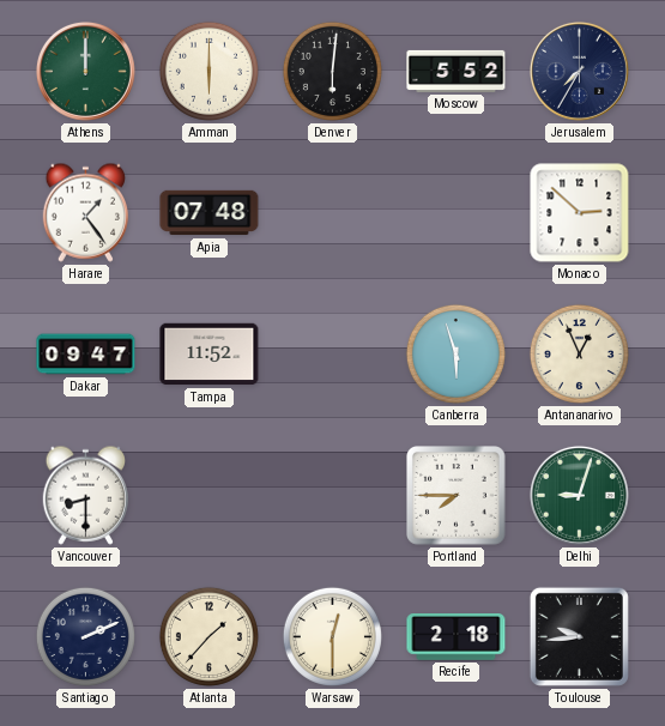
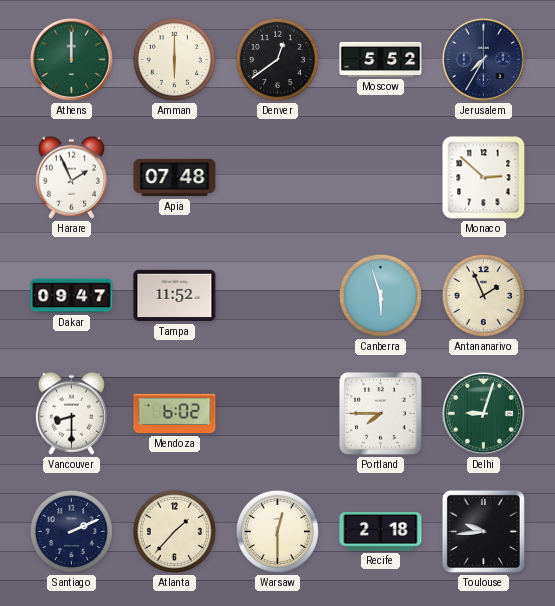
Denver: 6:01 -> 12:39
Harare: 1:24 -> 1:56
Antananarivo: 12:56 -> 1:56
Mendoza: none -> 6:02
